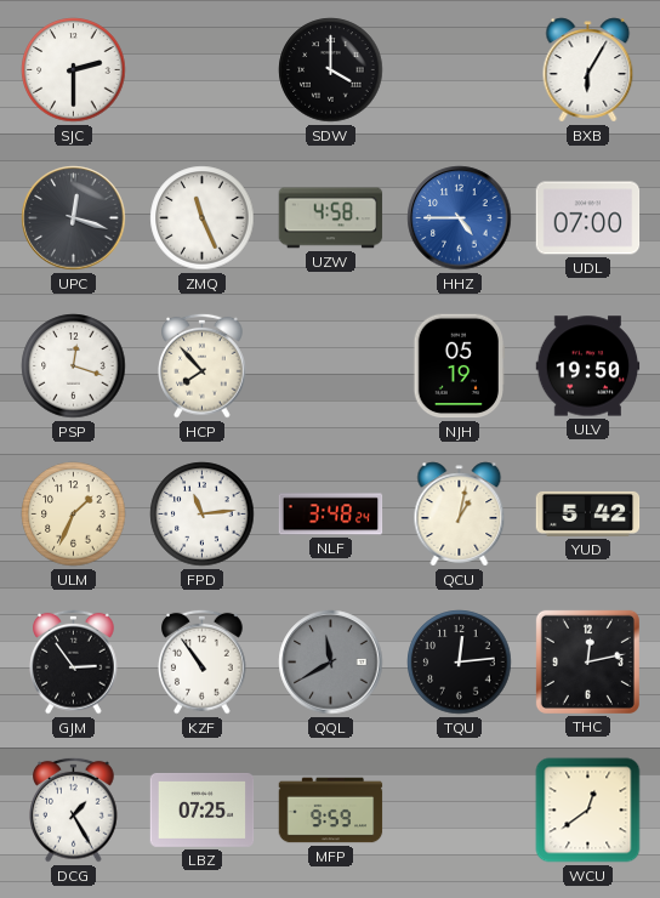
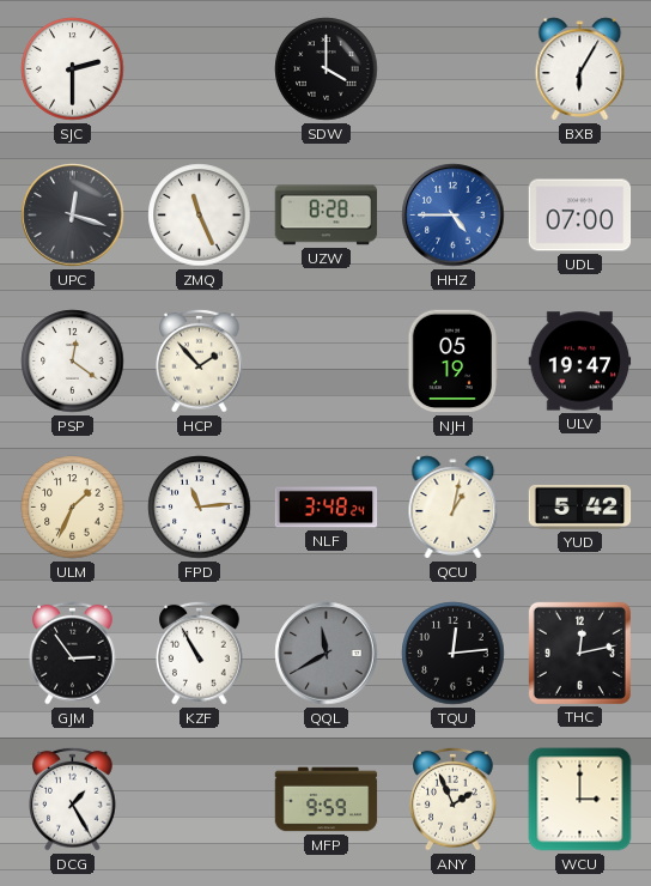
UZW: 4:58 -> 8:28
PSP: 12:18 -> 12:21
HCP: 7:53 -> 1:53
ULV: 19:50 -> 19:47
KZF: 10:54 -> 10:55
LBZ: 07:25 -> none
ANY: none -> 1:56
WCU: 12:39 -> 3:00
